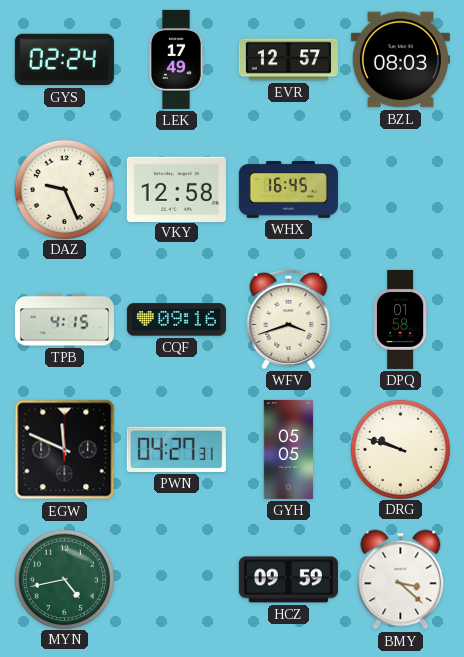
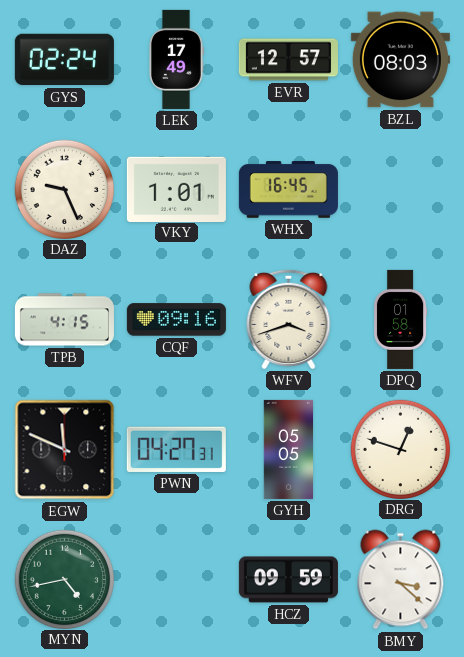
VKY: 12:58 -> 1:01
DRG: 9:48 -> 12:48
